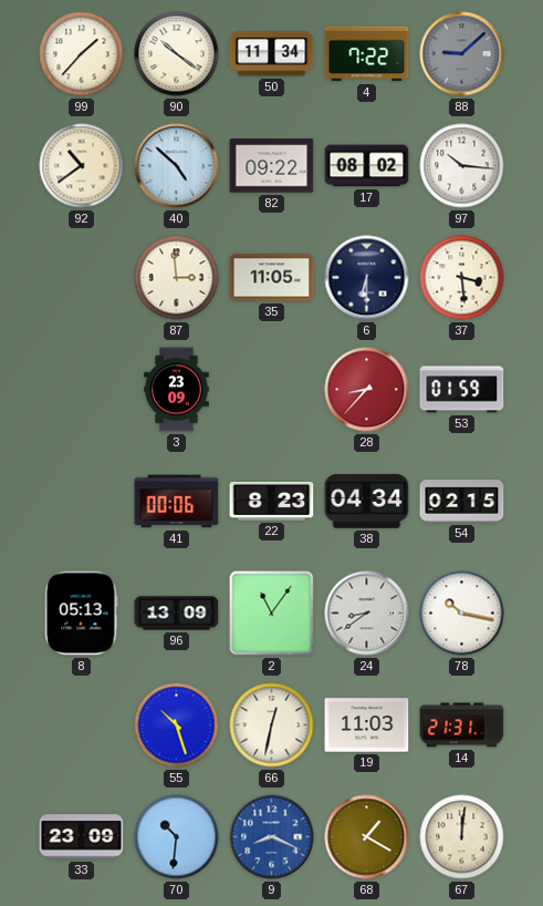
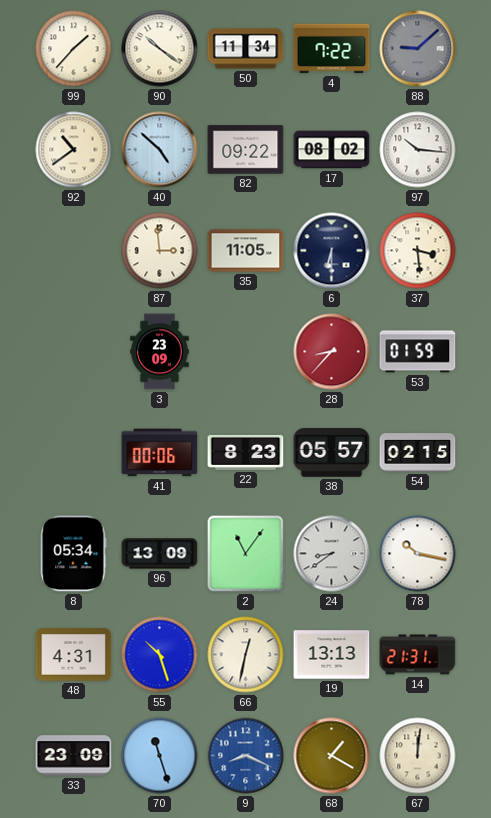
38: 04:34 -> 05:57
8: 05:13 -> 05:34
48: none -> 4:31
19: 11:03 -> 13:13
70: 10:31 -> 11:27
